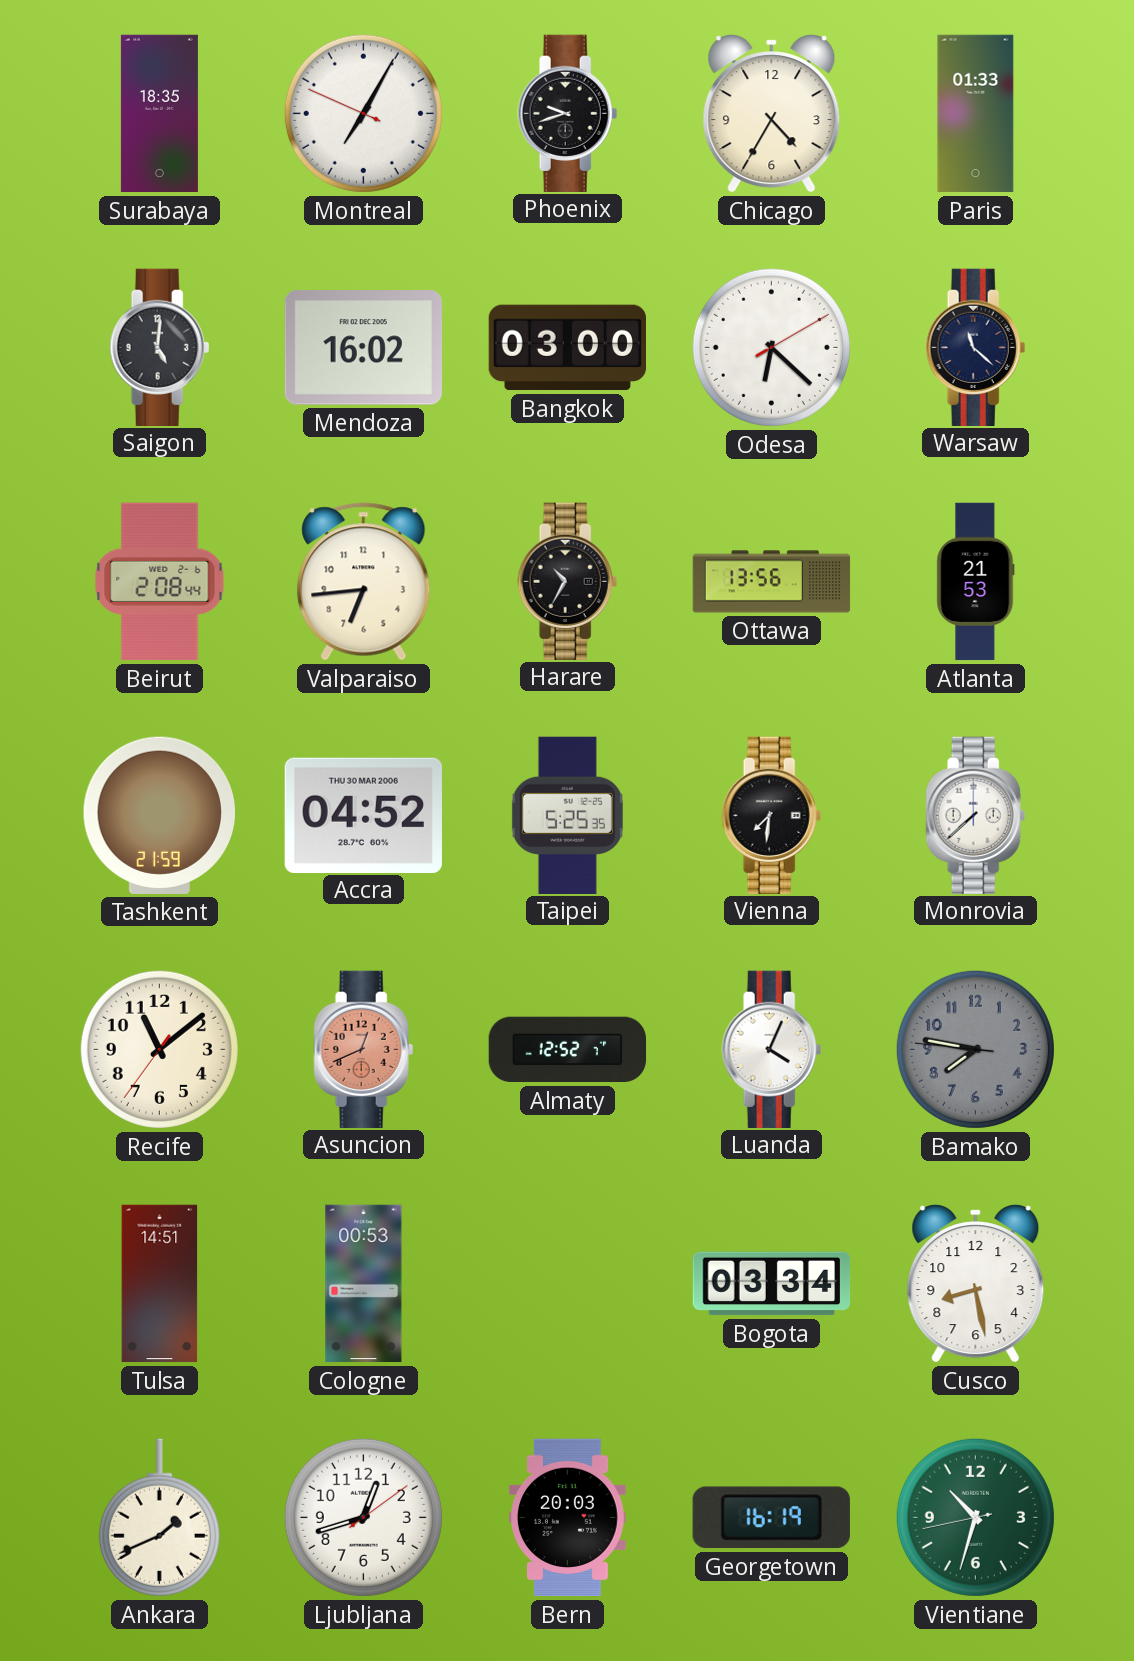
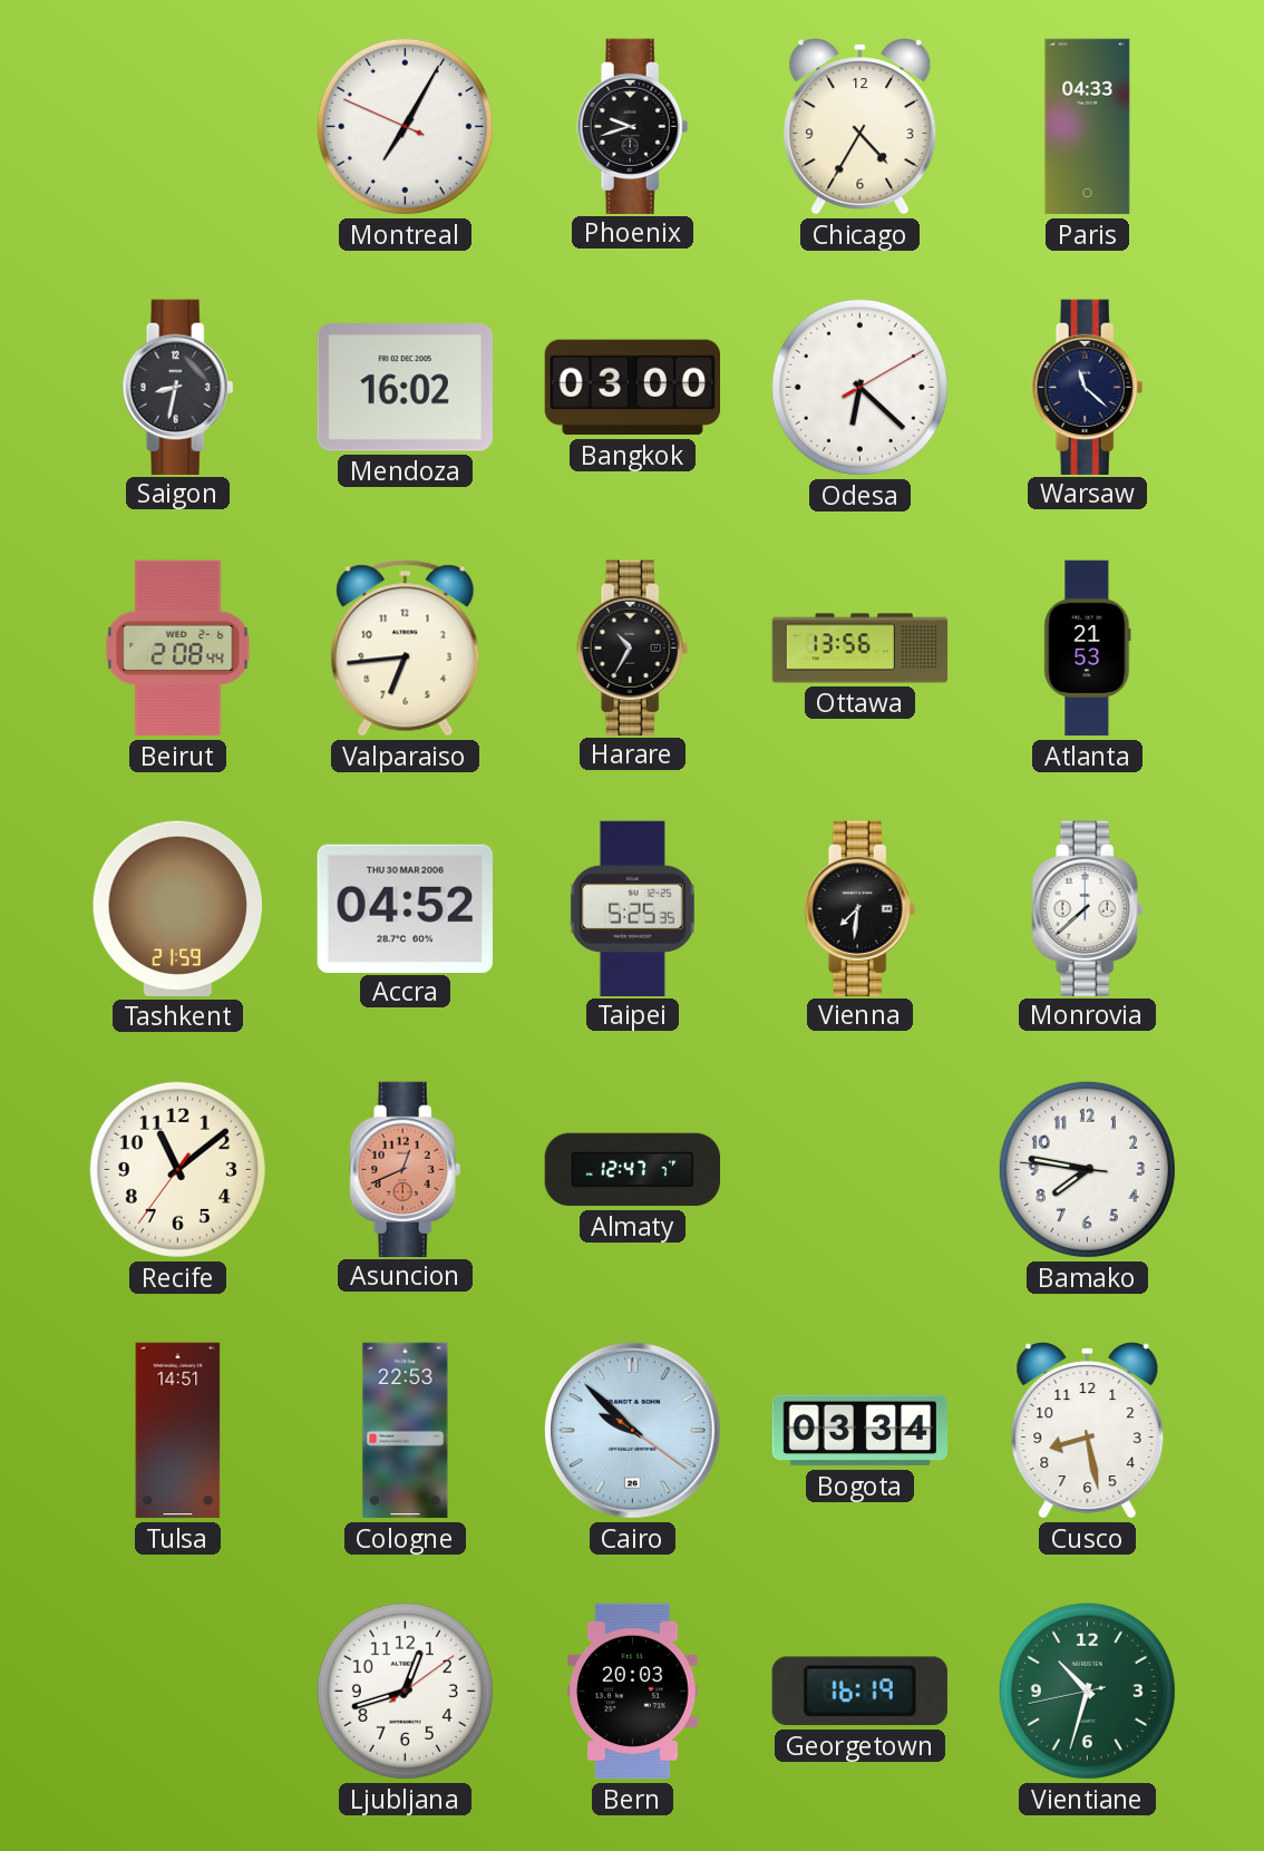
Surabaya: 18:35 -> none
Paris: 01:33 -> 04:33
Saigon: 5:01 -> 8:32
Almaty: 12:52 -> 12:47
Luanda: 4:04 -> none
Bamako dial: grey -> white
Cologne: 00:53 -> 22:53
Cairo: none -> 9:52
Ankara: 1:41 -> none
